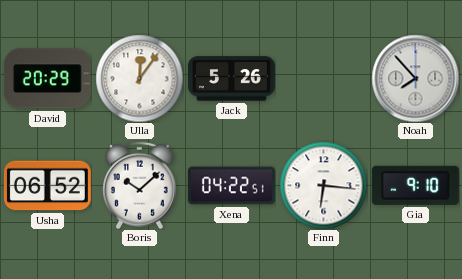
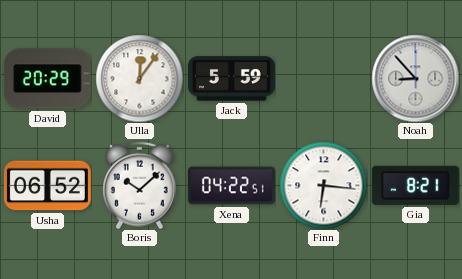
Jack: 5:26 -> 5:59
Noah: 7:53 -> 8:53
Gia: 9:10 -> 8:21
